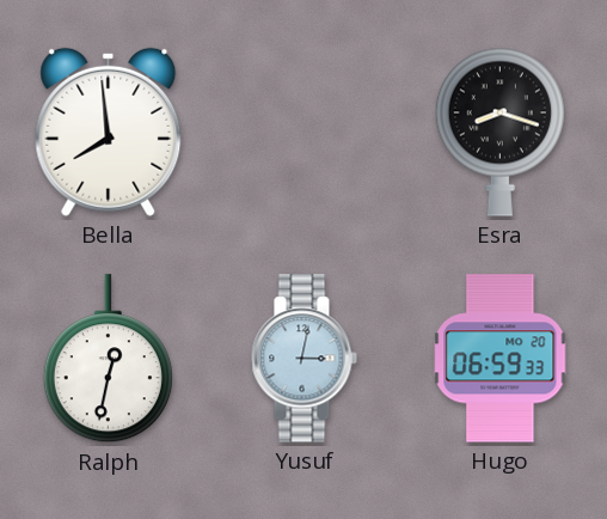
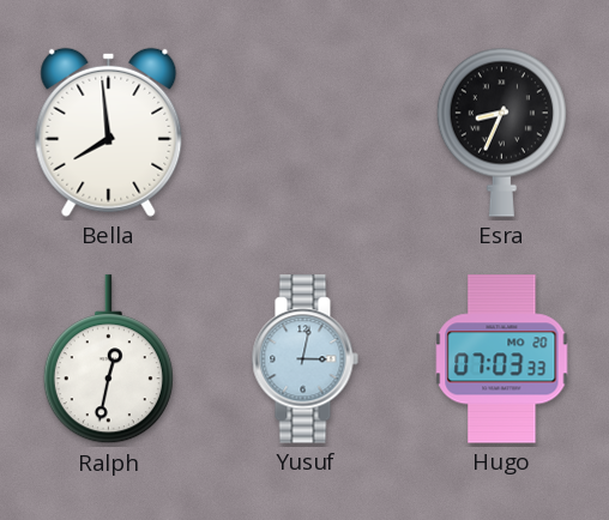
Esra: 8:18 -> 8:34
Hugo: 06:59 -> 07:03
